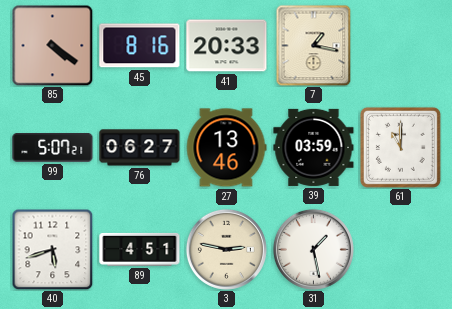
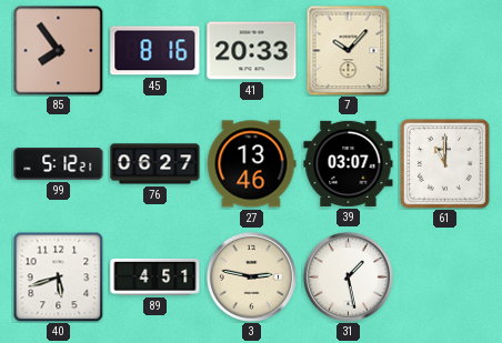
85: 4:21 -> 7:54
7: 1:17 -> 10:07
99: 5:07 -> 5:12
39: 03:59 -> 03:07
